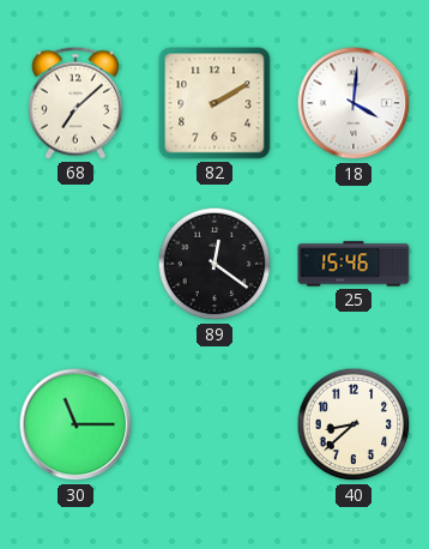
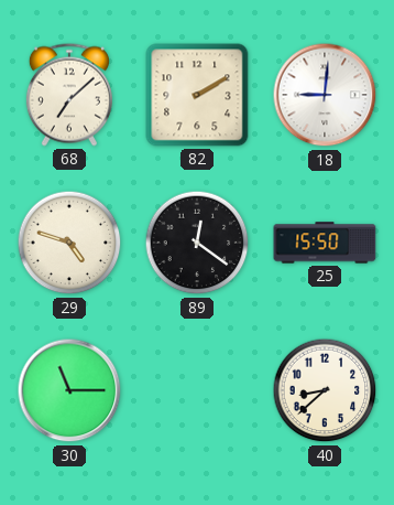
18: 4:01 -> 9:01
29: none -> 4:48
25: 15:46 -> 15:50
